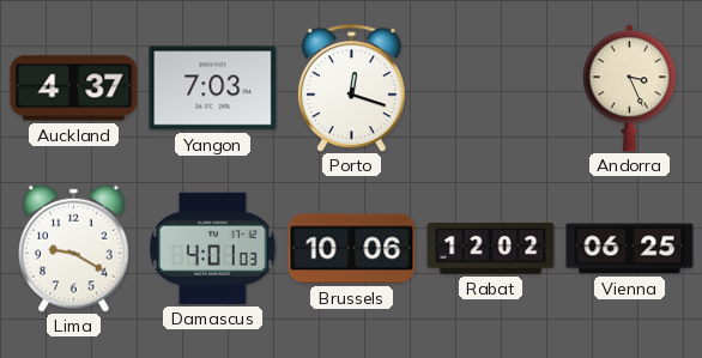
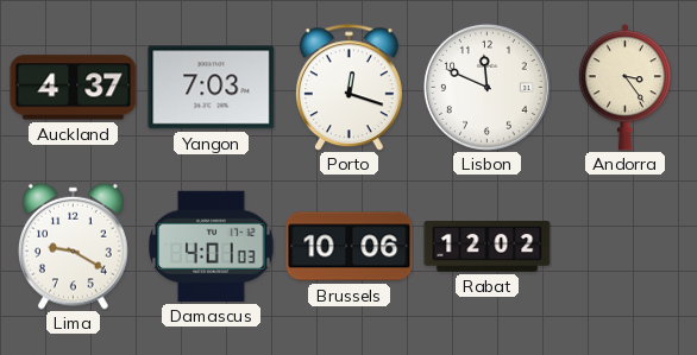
Lisbon: none -> 11:49
Andorra: 3:26 -> 3:24
Vienna: 06:25 -> none
